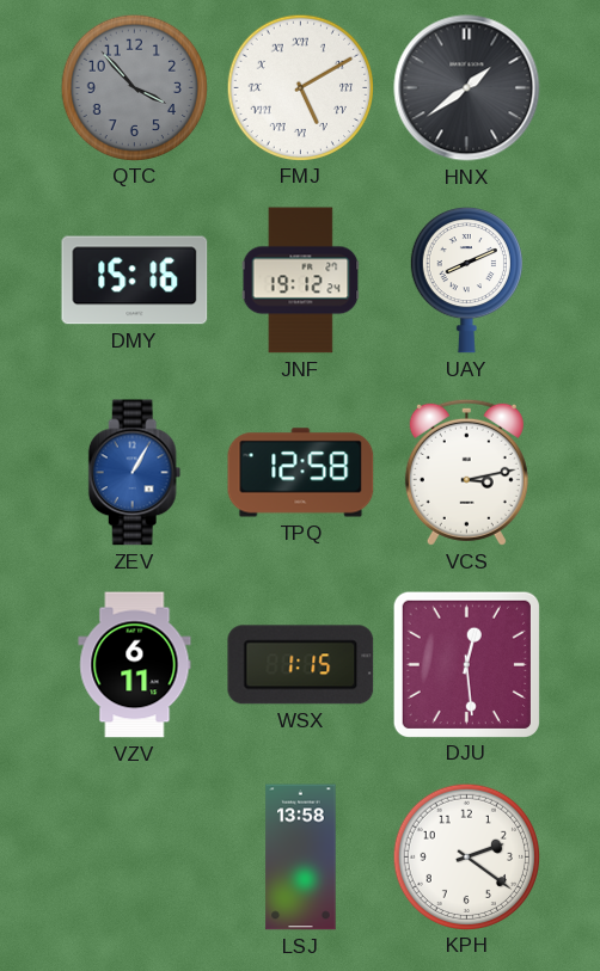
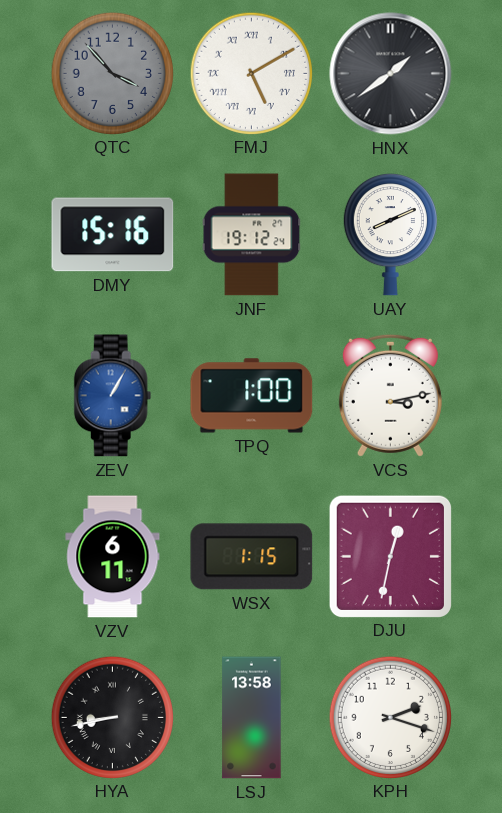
TPQ: 12:58 -> 1:00
DJU: 12:29 -> 12:32
HYA: none -> 8:43
KPH: 2:21 -> 2:18
